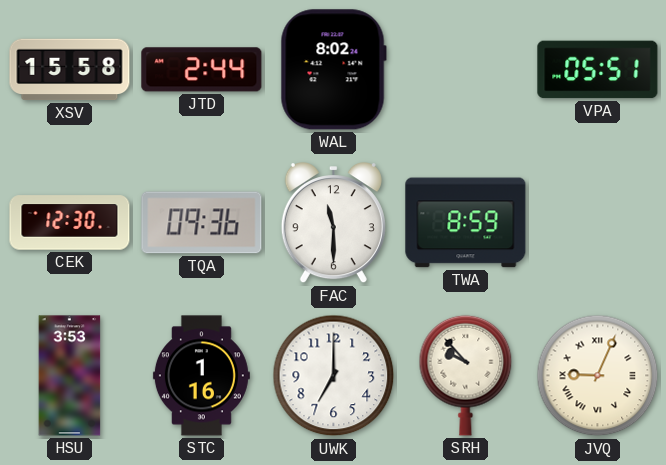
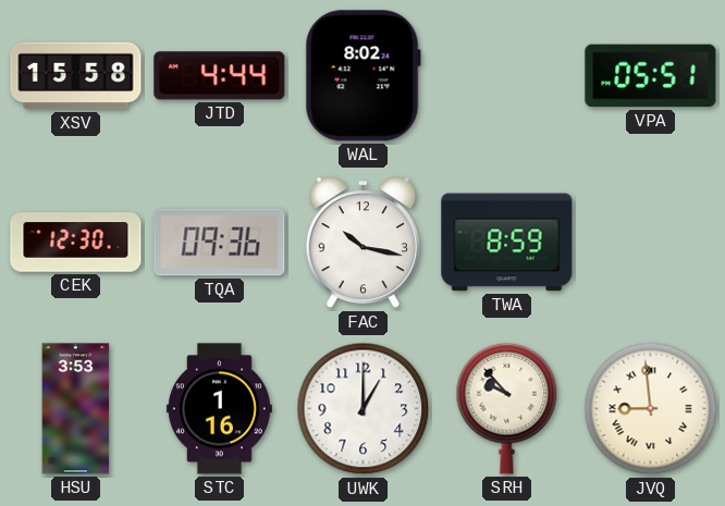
JTD: 2:44 -> 4:44
FAC: 11:30 -> 10:17
UWK: 7:00 -> 1:00
JVQ: 9:04 -> 8:59
